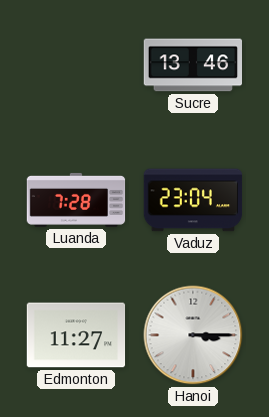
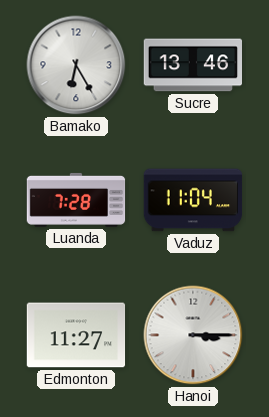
Bamako: none -> 6:25
Vaduz: 23:04 -> 11:04
